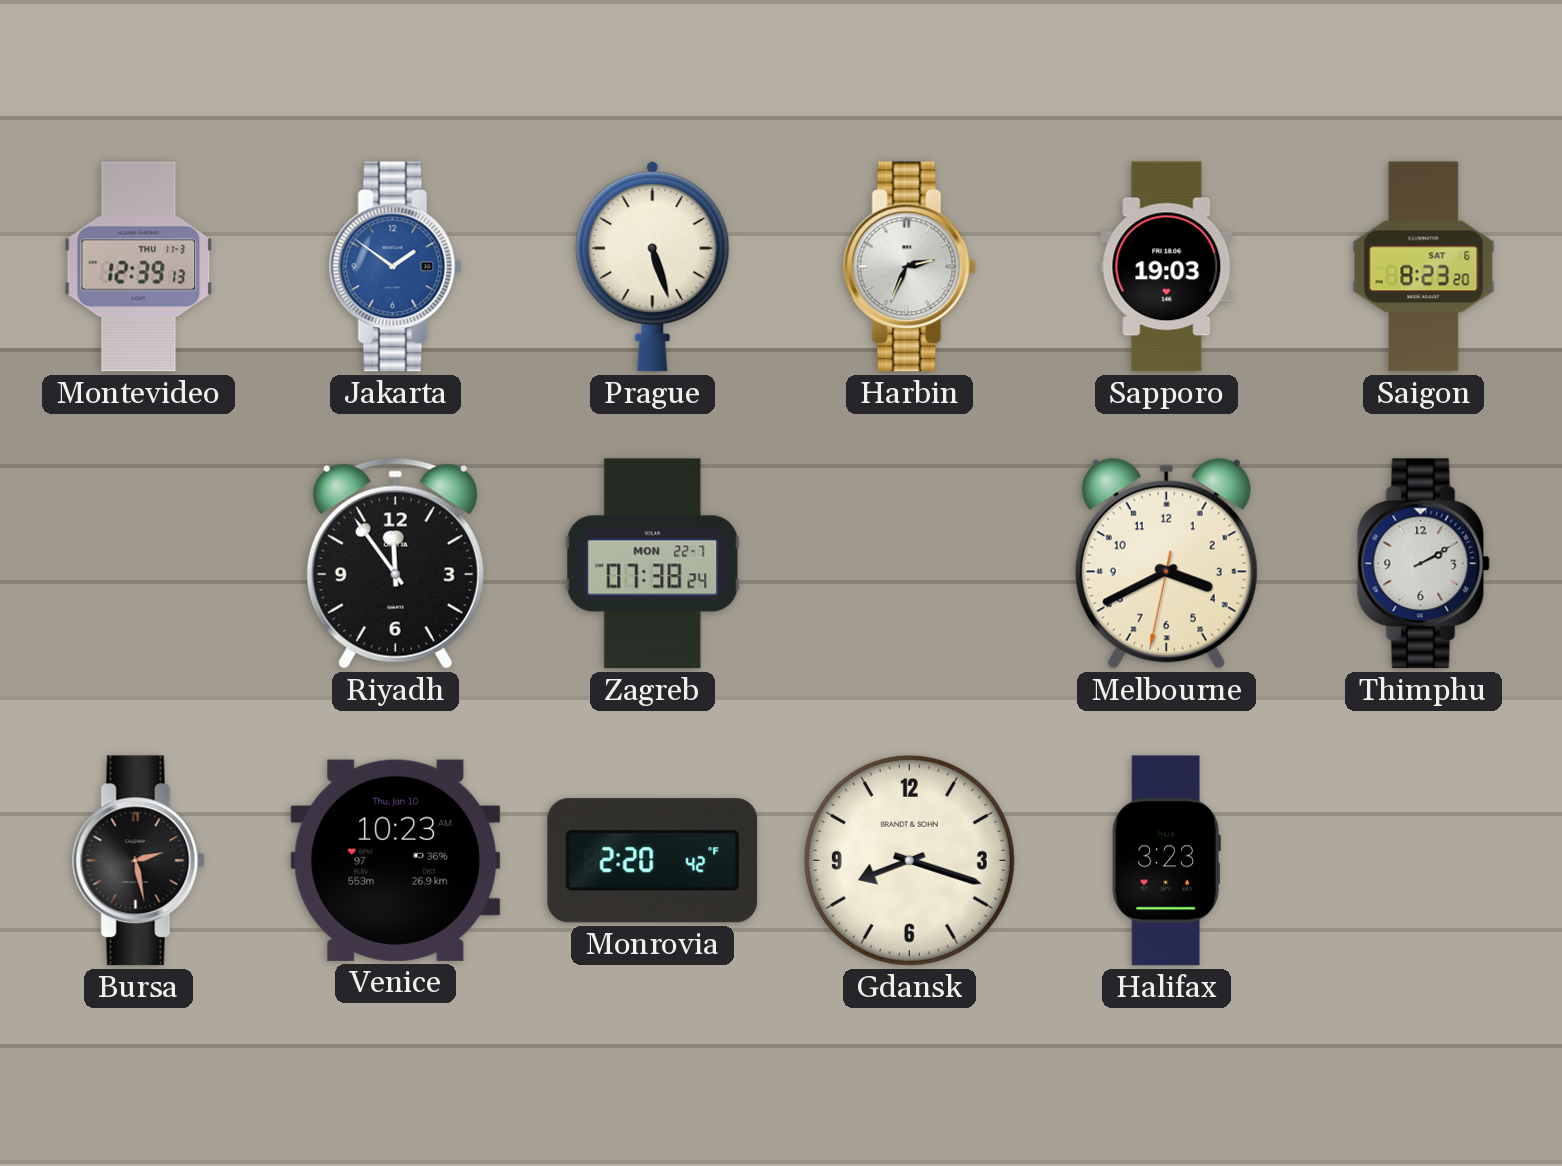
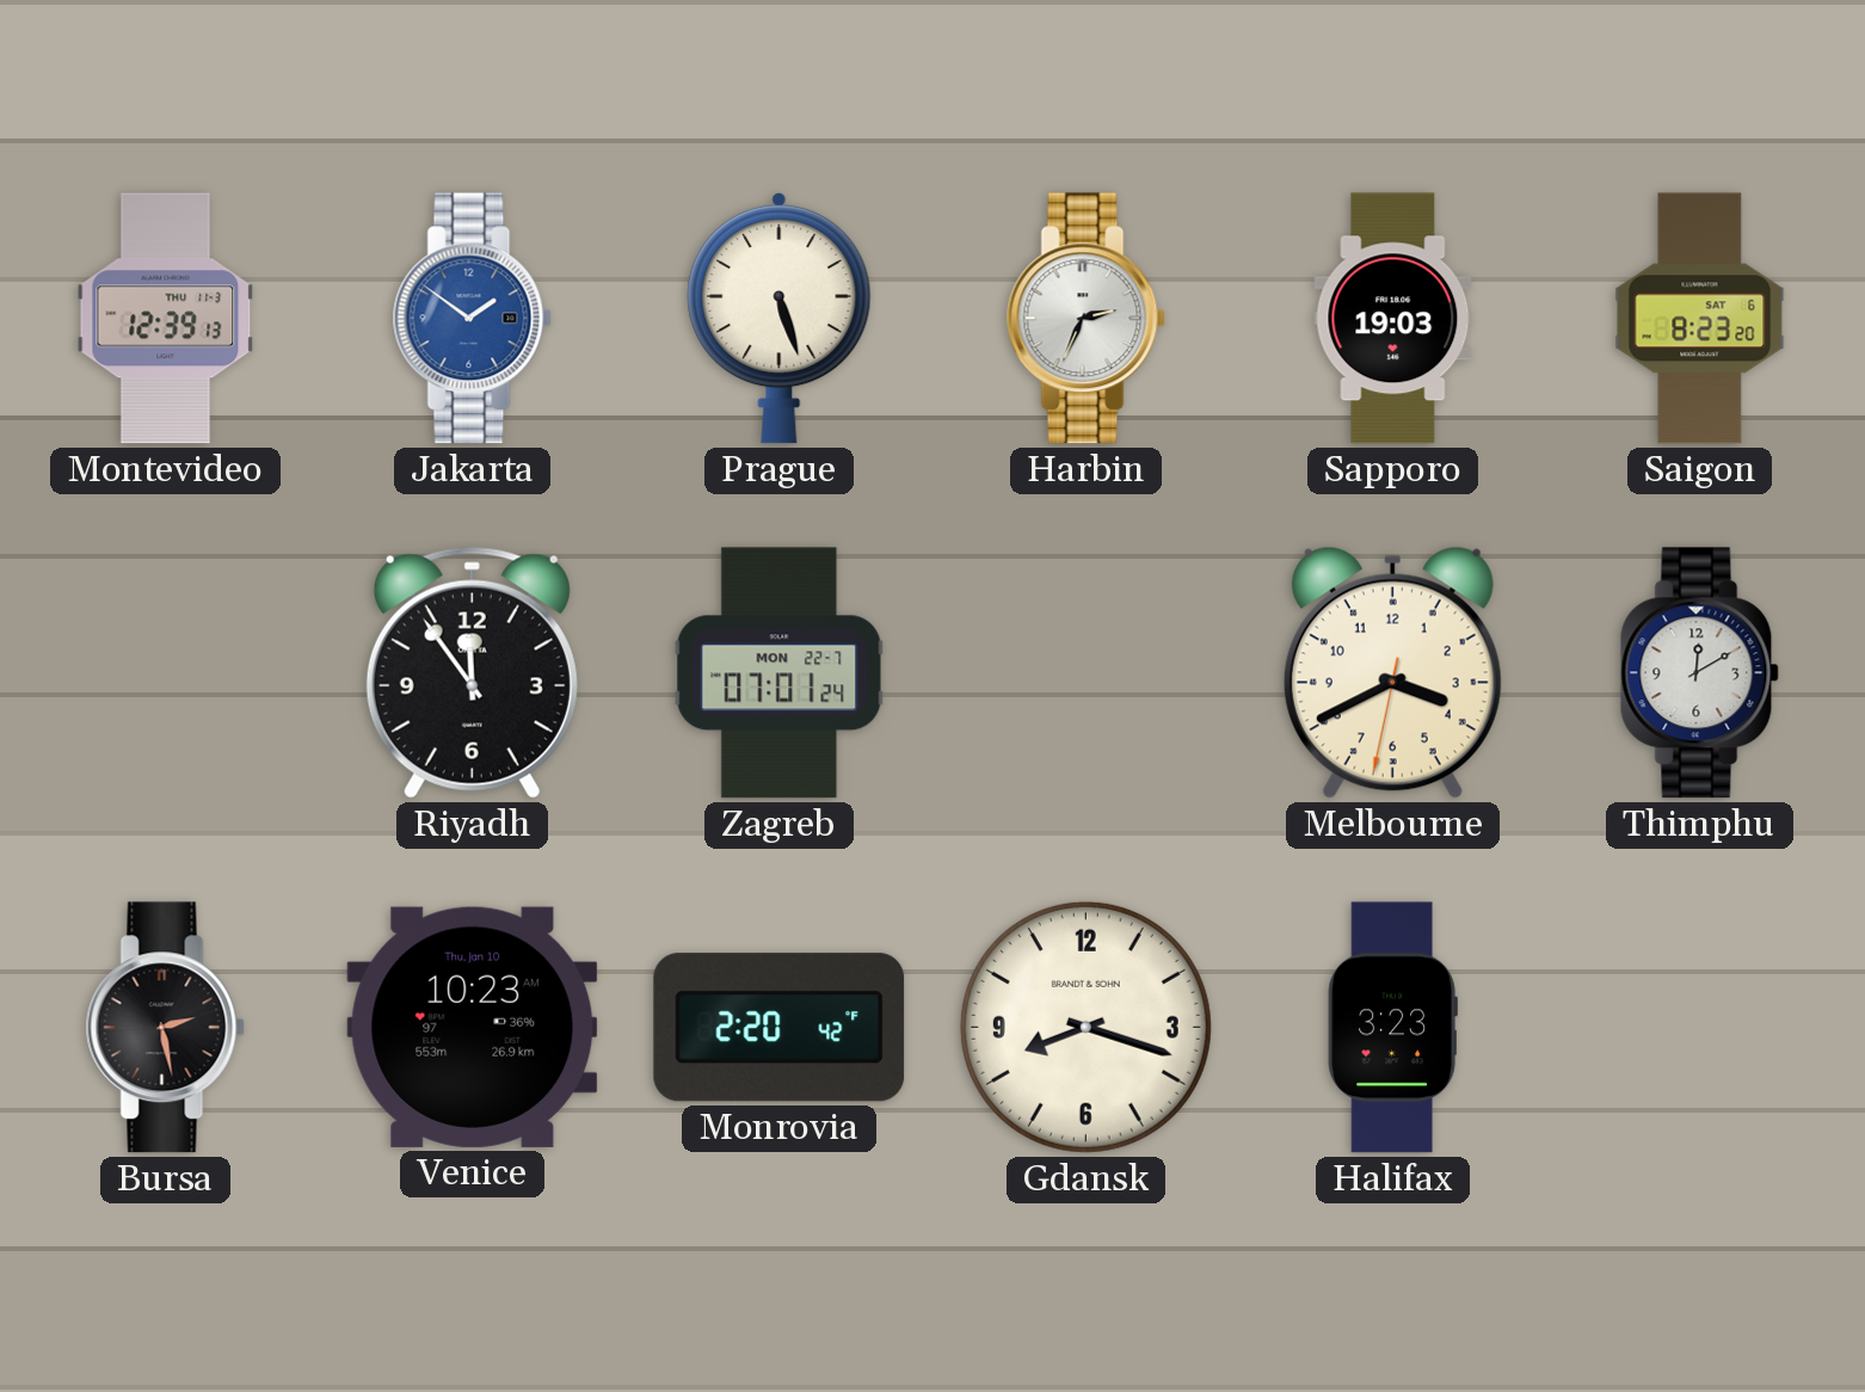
Zagreb: 07:38 -> 07:01
Thimphu: 2:10 -> 12:10
